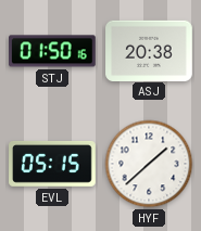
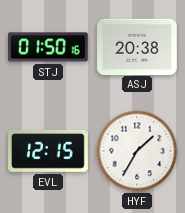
EVL: 05:15 -> 12:15
HYF: 1:38 -> 1:35
